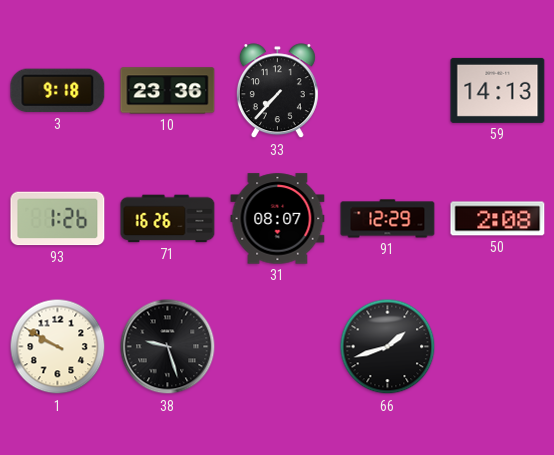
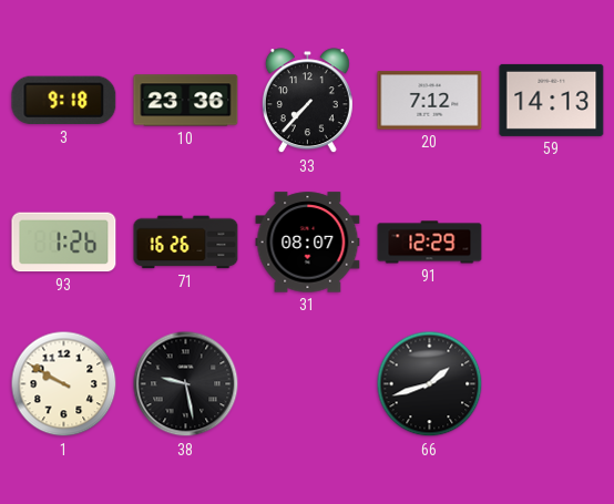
20: none -> 7:12
50: 2:08 -> none
38: 9:27 -> 9:28
